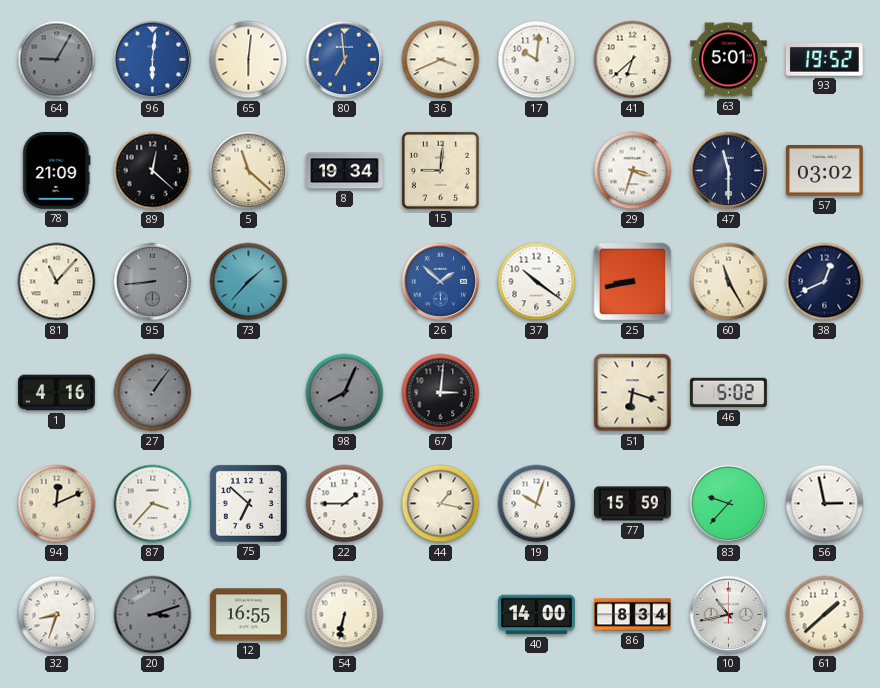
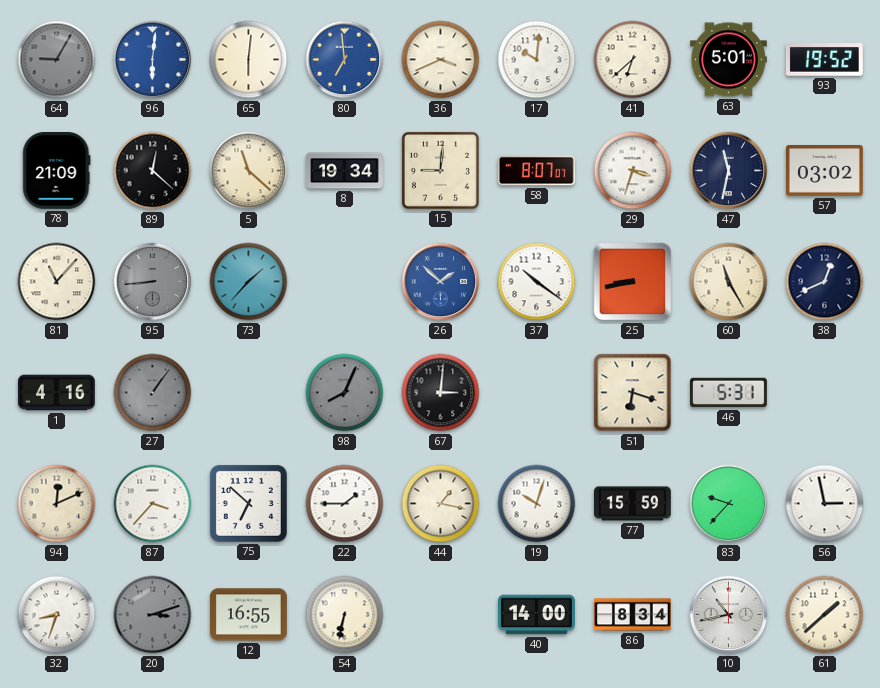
58: none -> 8:07
47: 11:30 -> 11:32
46: 5:02 -> 5:31
